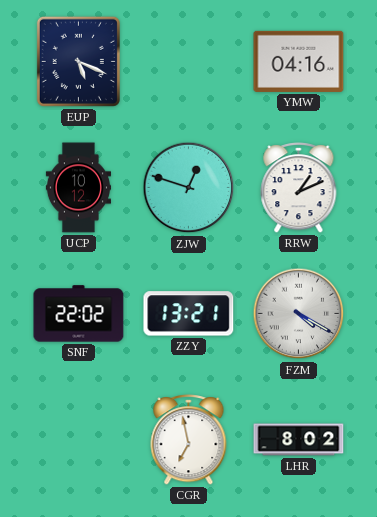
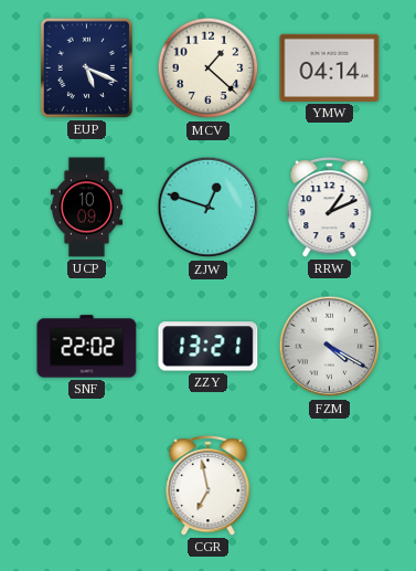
MCV: none -> 1:22
YMW: 04:16 -> 04:14
UCP: 10:12 -> 10:09
LHR: 8:02 -> none
